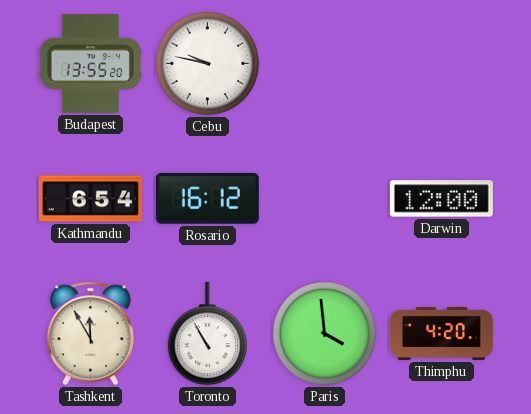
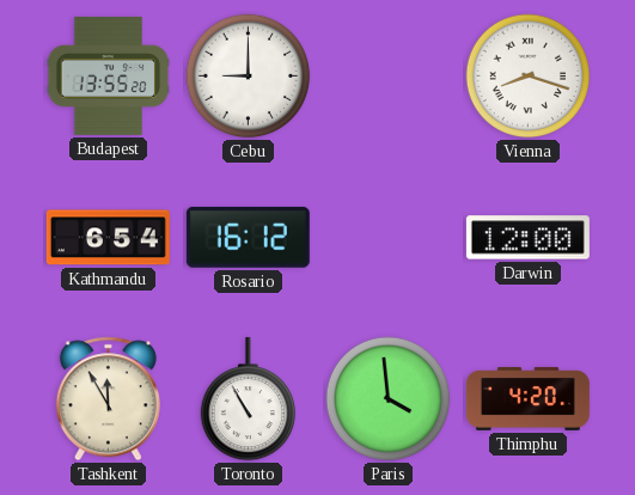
Cebu: 9:47 -> 9:00
Vienna: none -> 8:18
